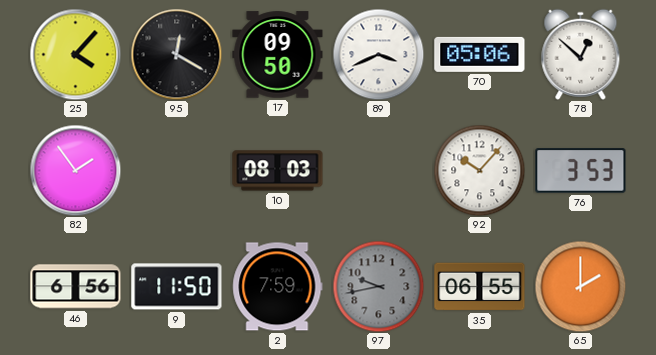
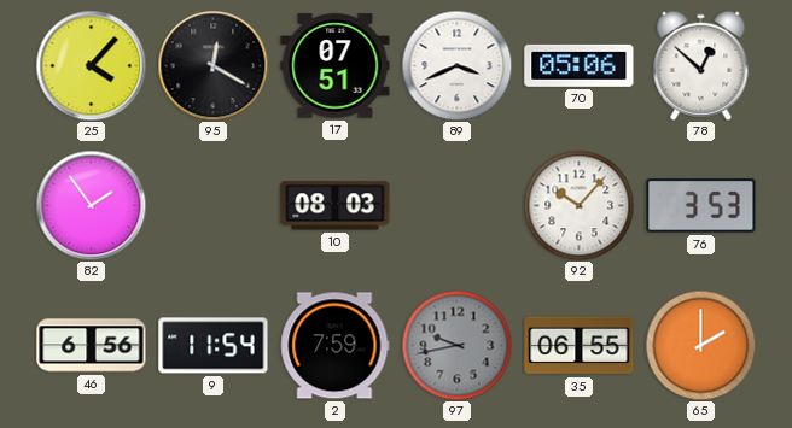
17: 09:50 -> 07:51
9: 11:50 -> 11:54
